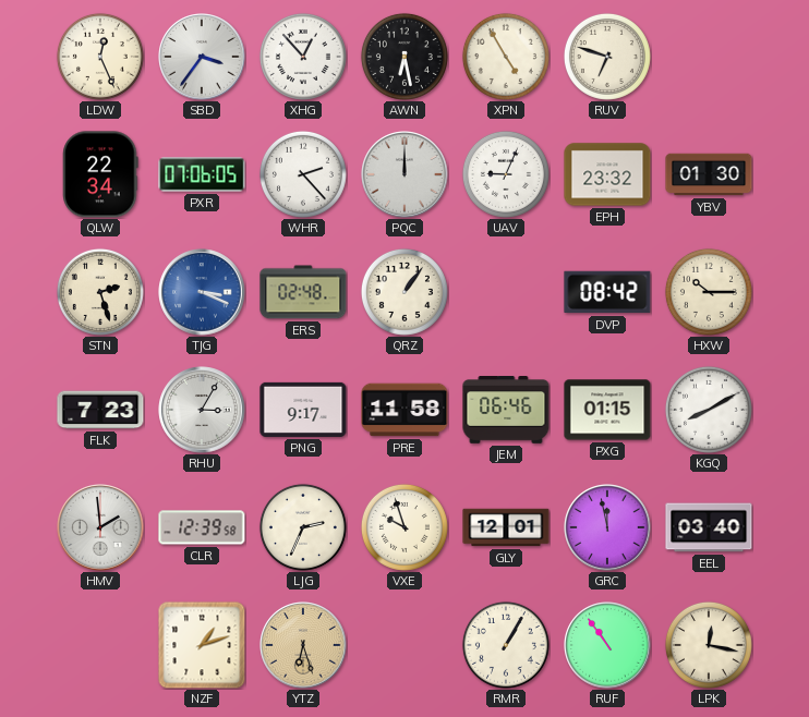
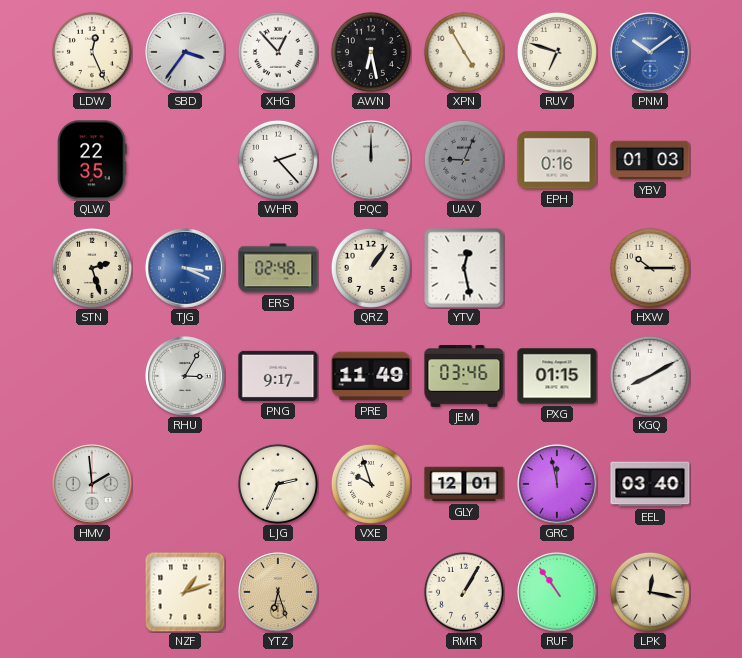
PNM: none -> 10:09
QLW: 22:34 -> 22:35
PXR: 07:06 -> none
UAV dial: white -> grey
EPH: 23:32 -> 0:16
YBV: 01:30 -> 01:03
YTV: none -> 12:28
DVP: 08:42 -> none
FLK: 7:23 -> none
PRE: 11:58 -> 11:49
JEM: 06:46 -> 03:46
CLR: 12:39 -> none
